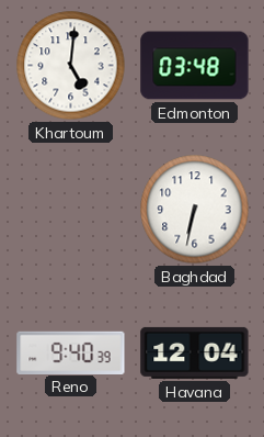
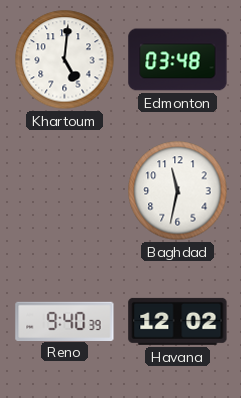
Baghdad: 6:32 -> 11:32
Havana: 12:04 -> 12:02
